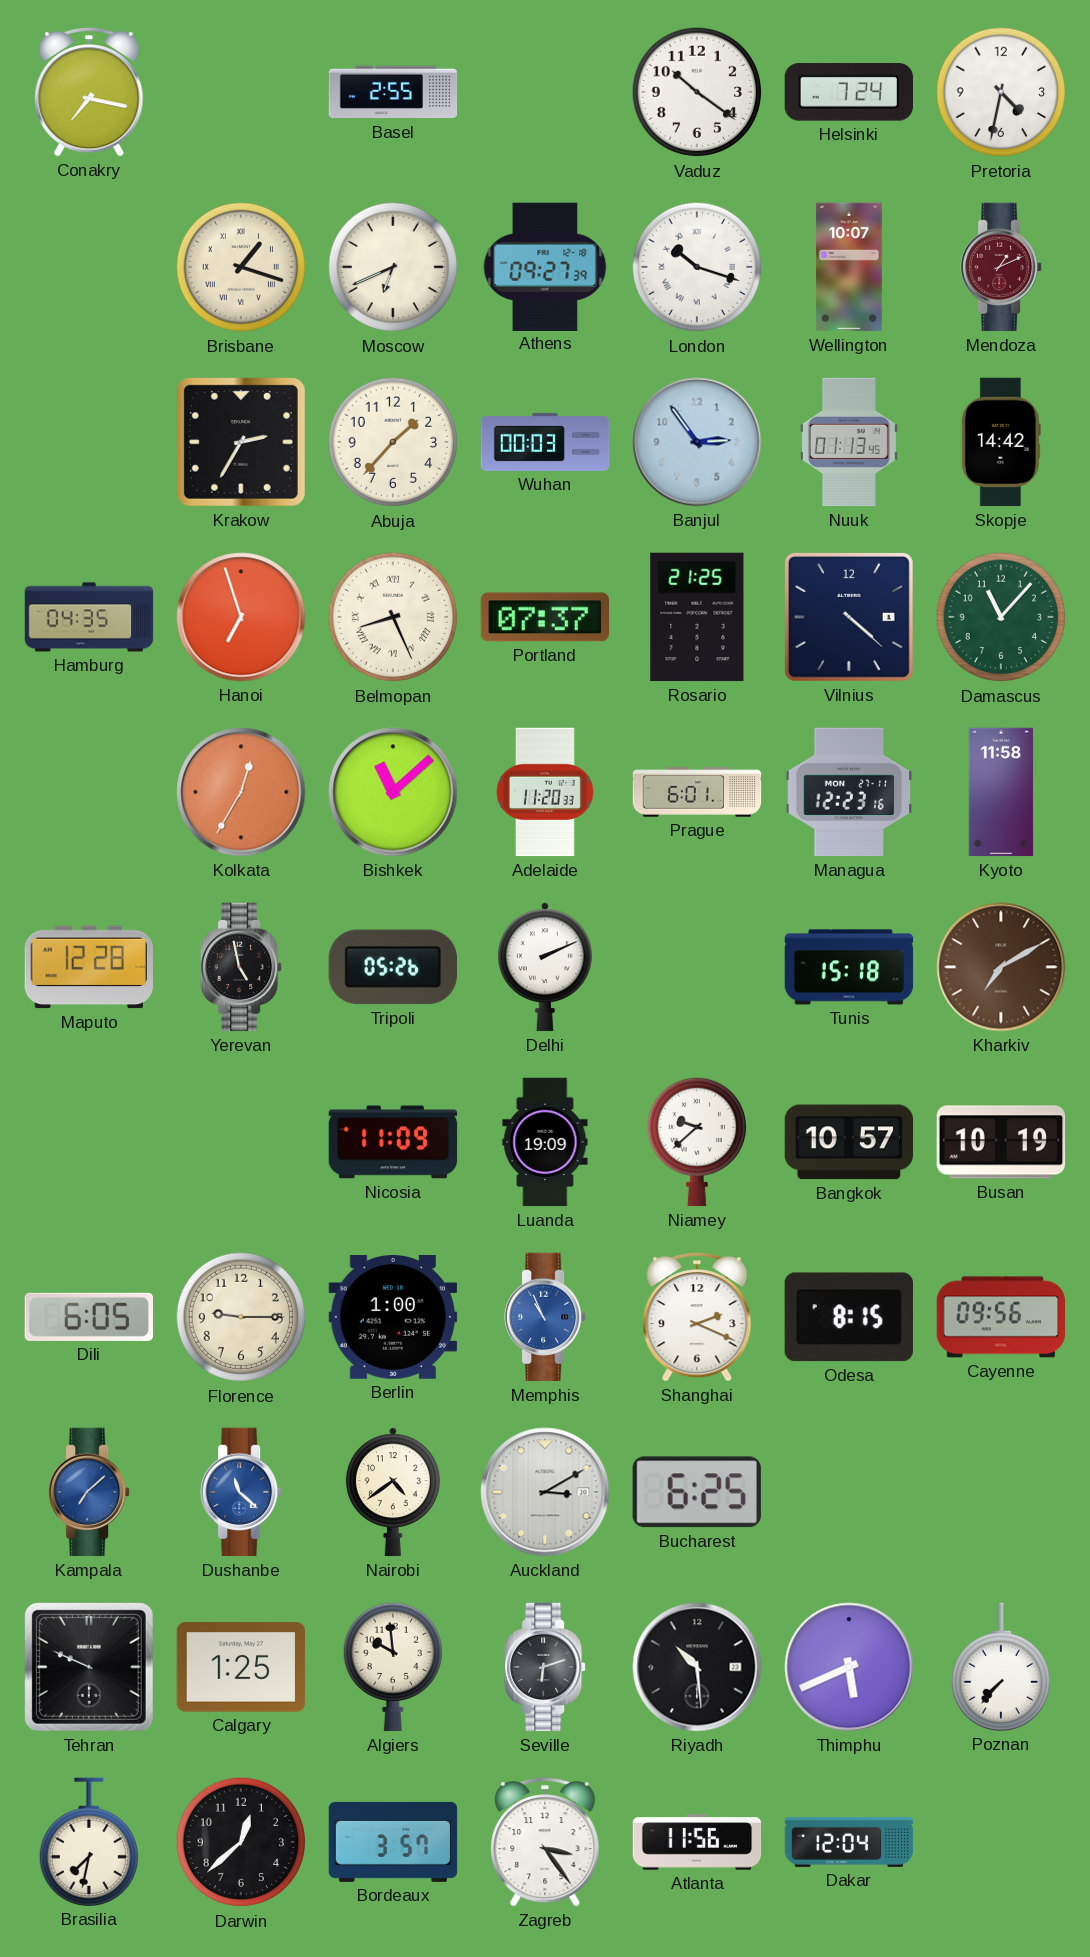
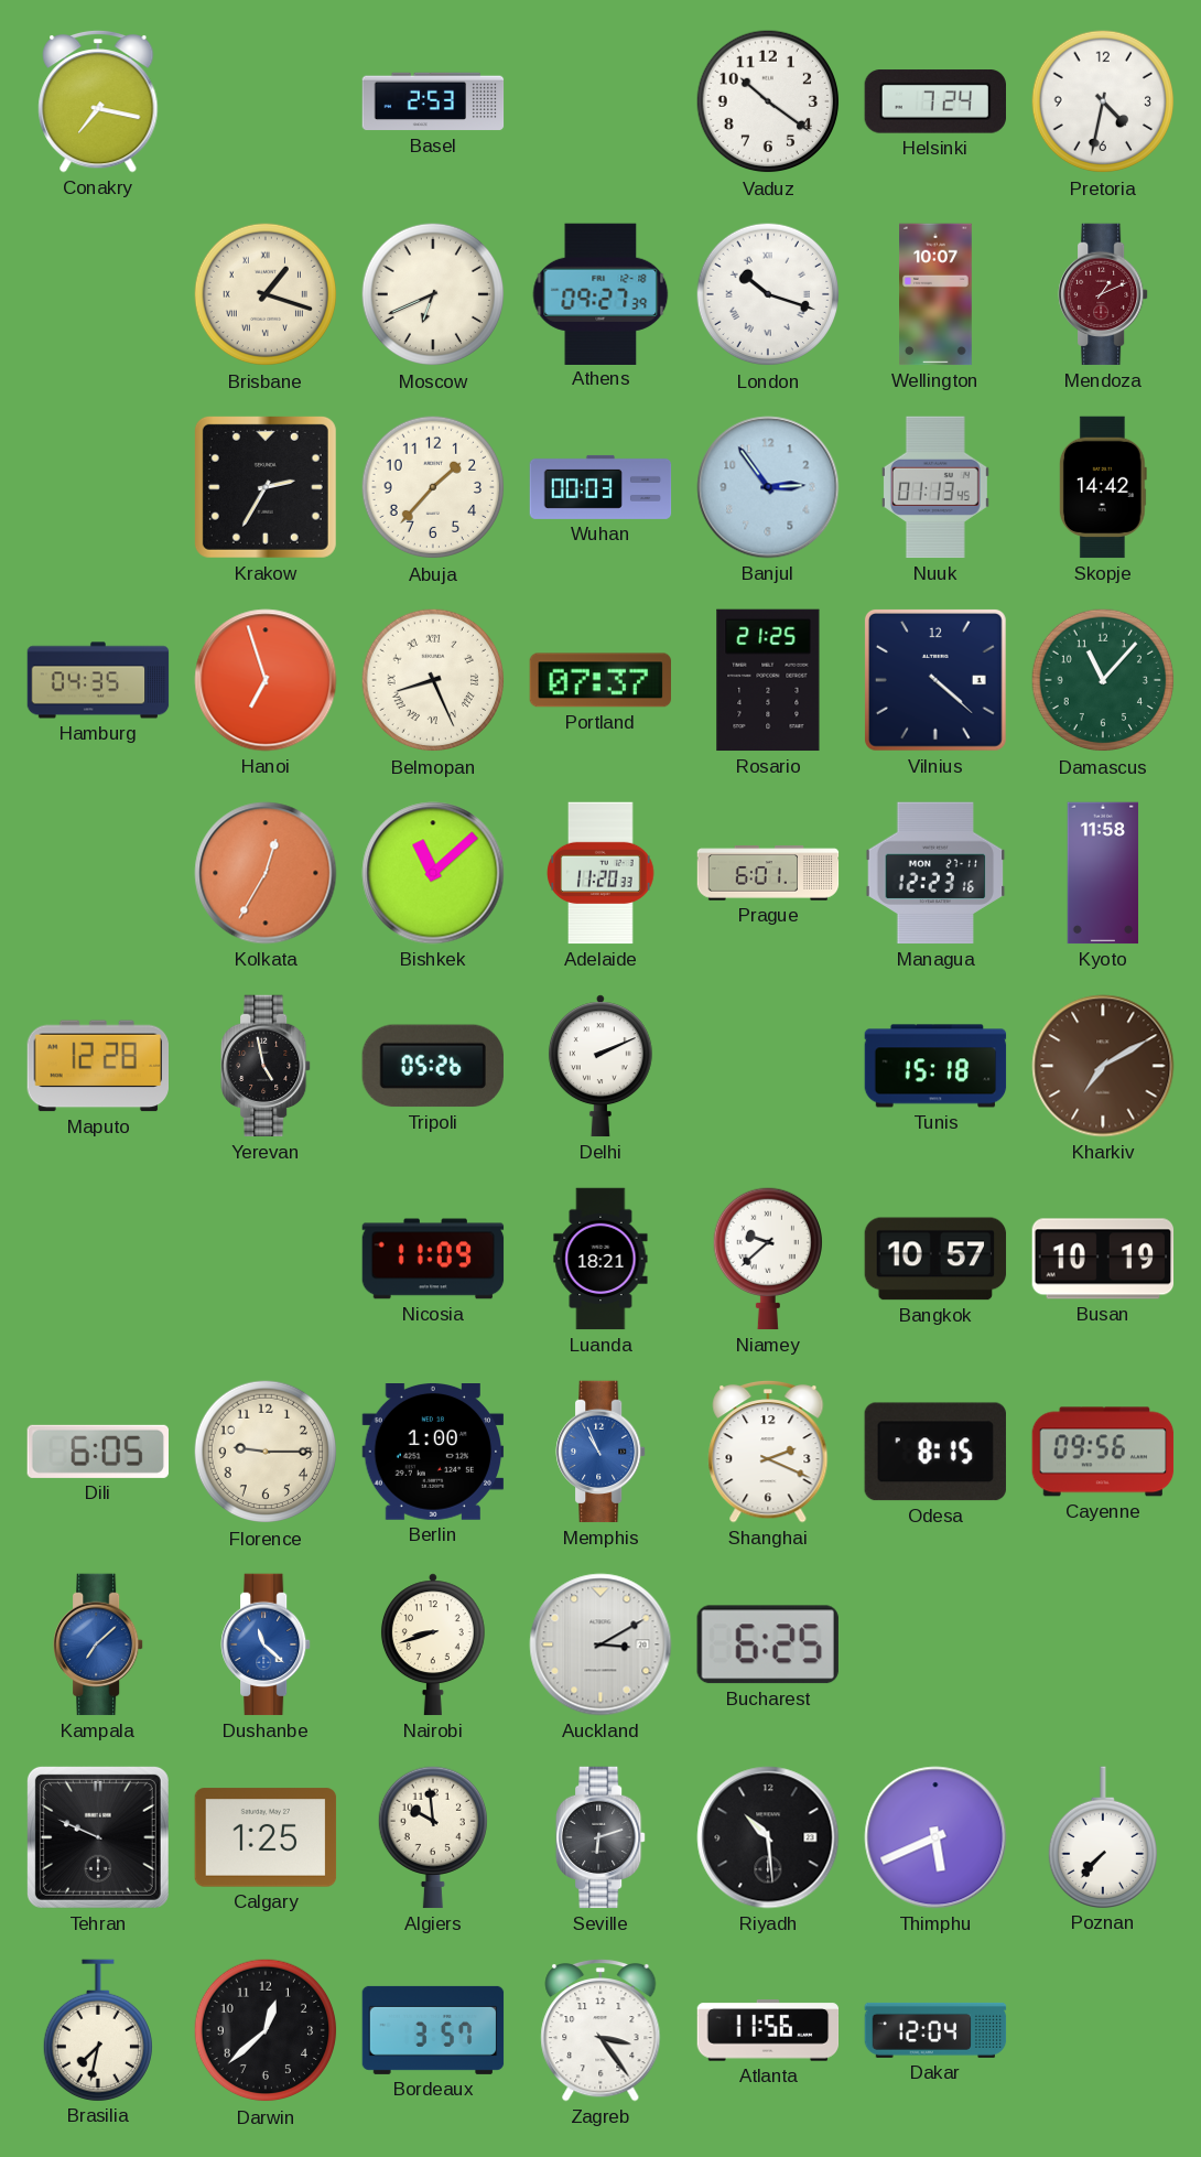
Basel: 2:55 -> 2:53
Luanda: 19:09 -> 18:21
Nairobi: 4:39 -> 8:42
